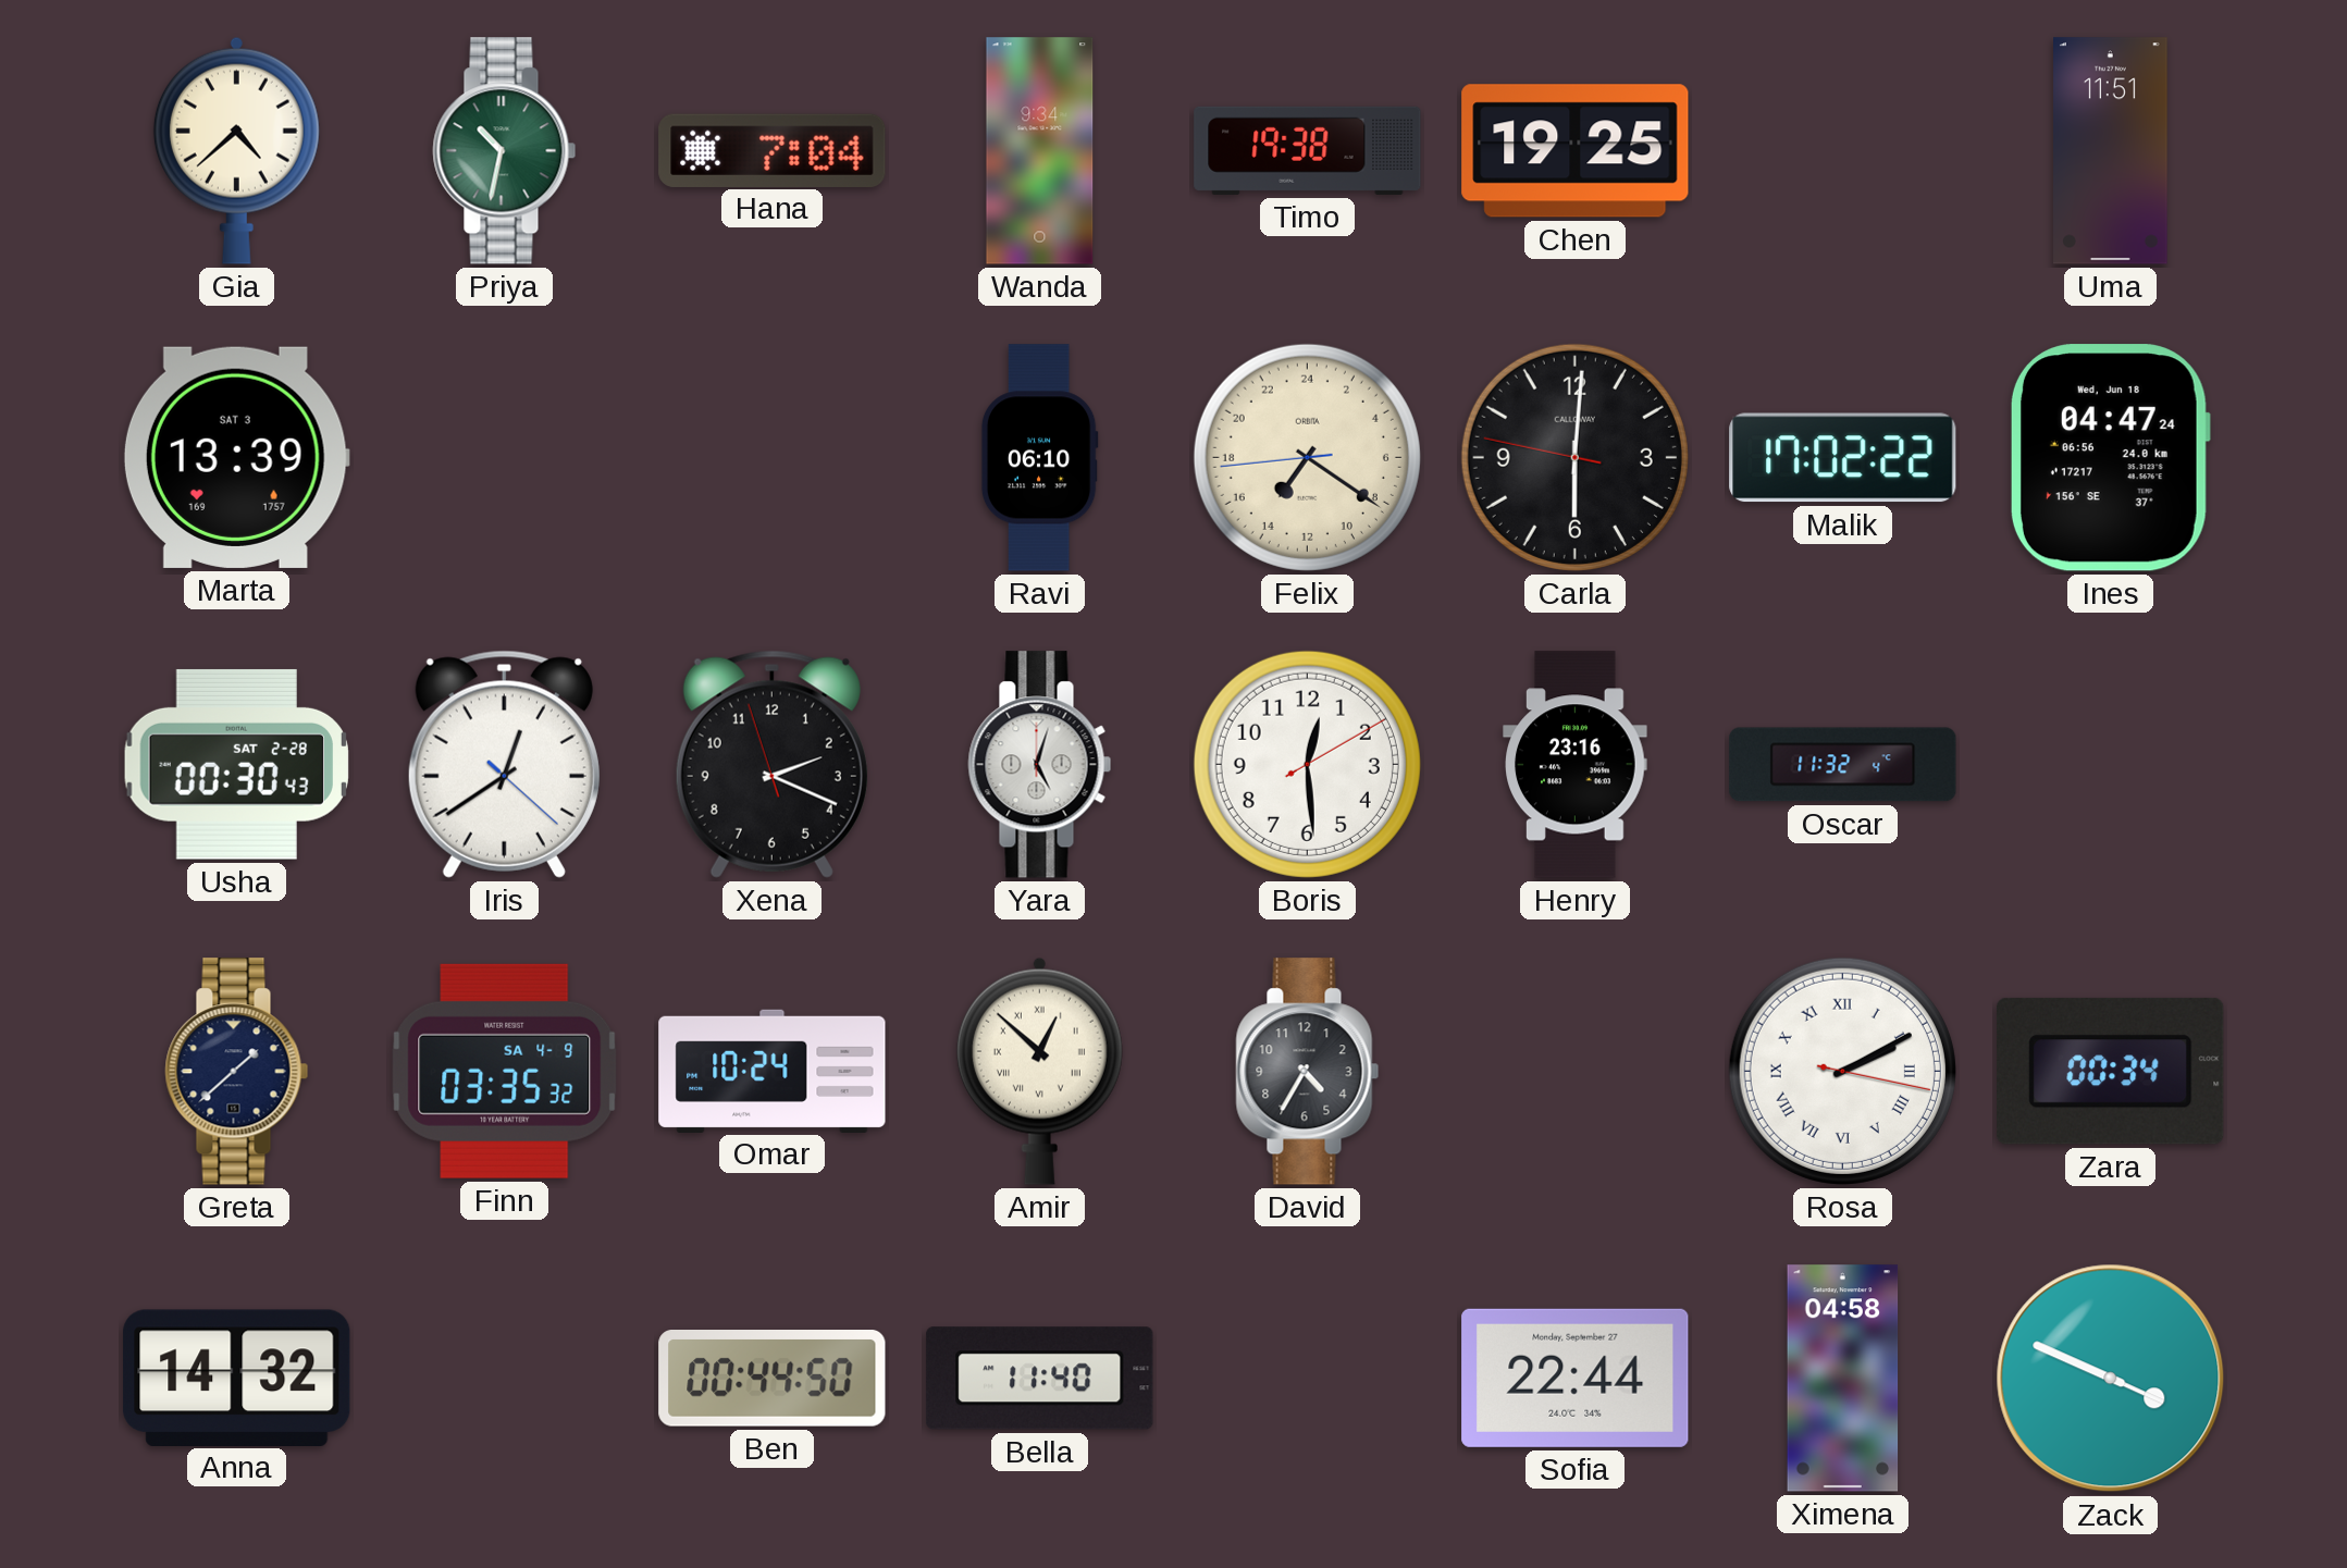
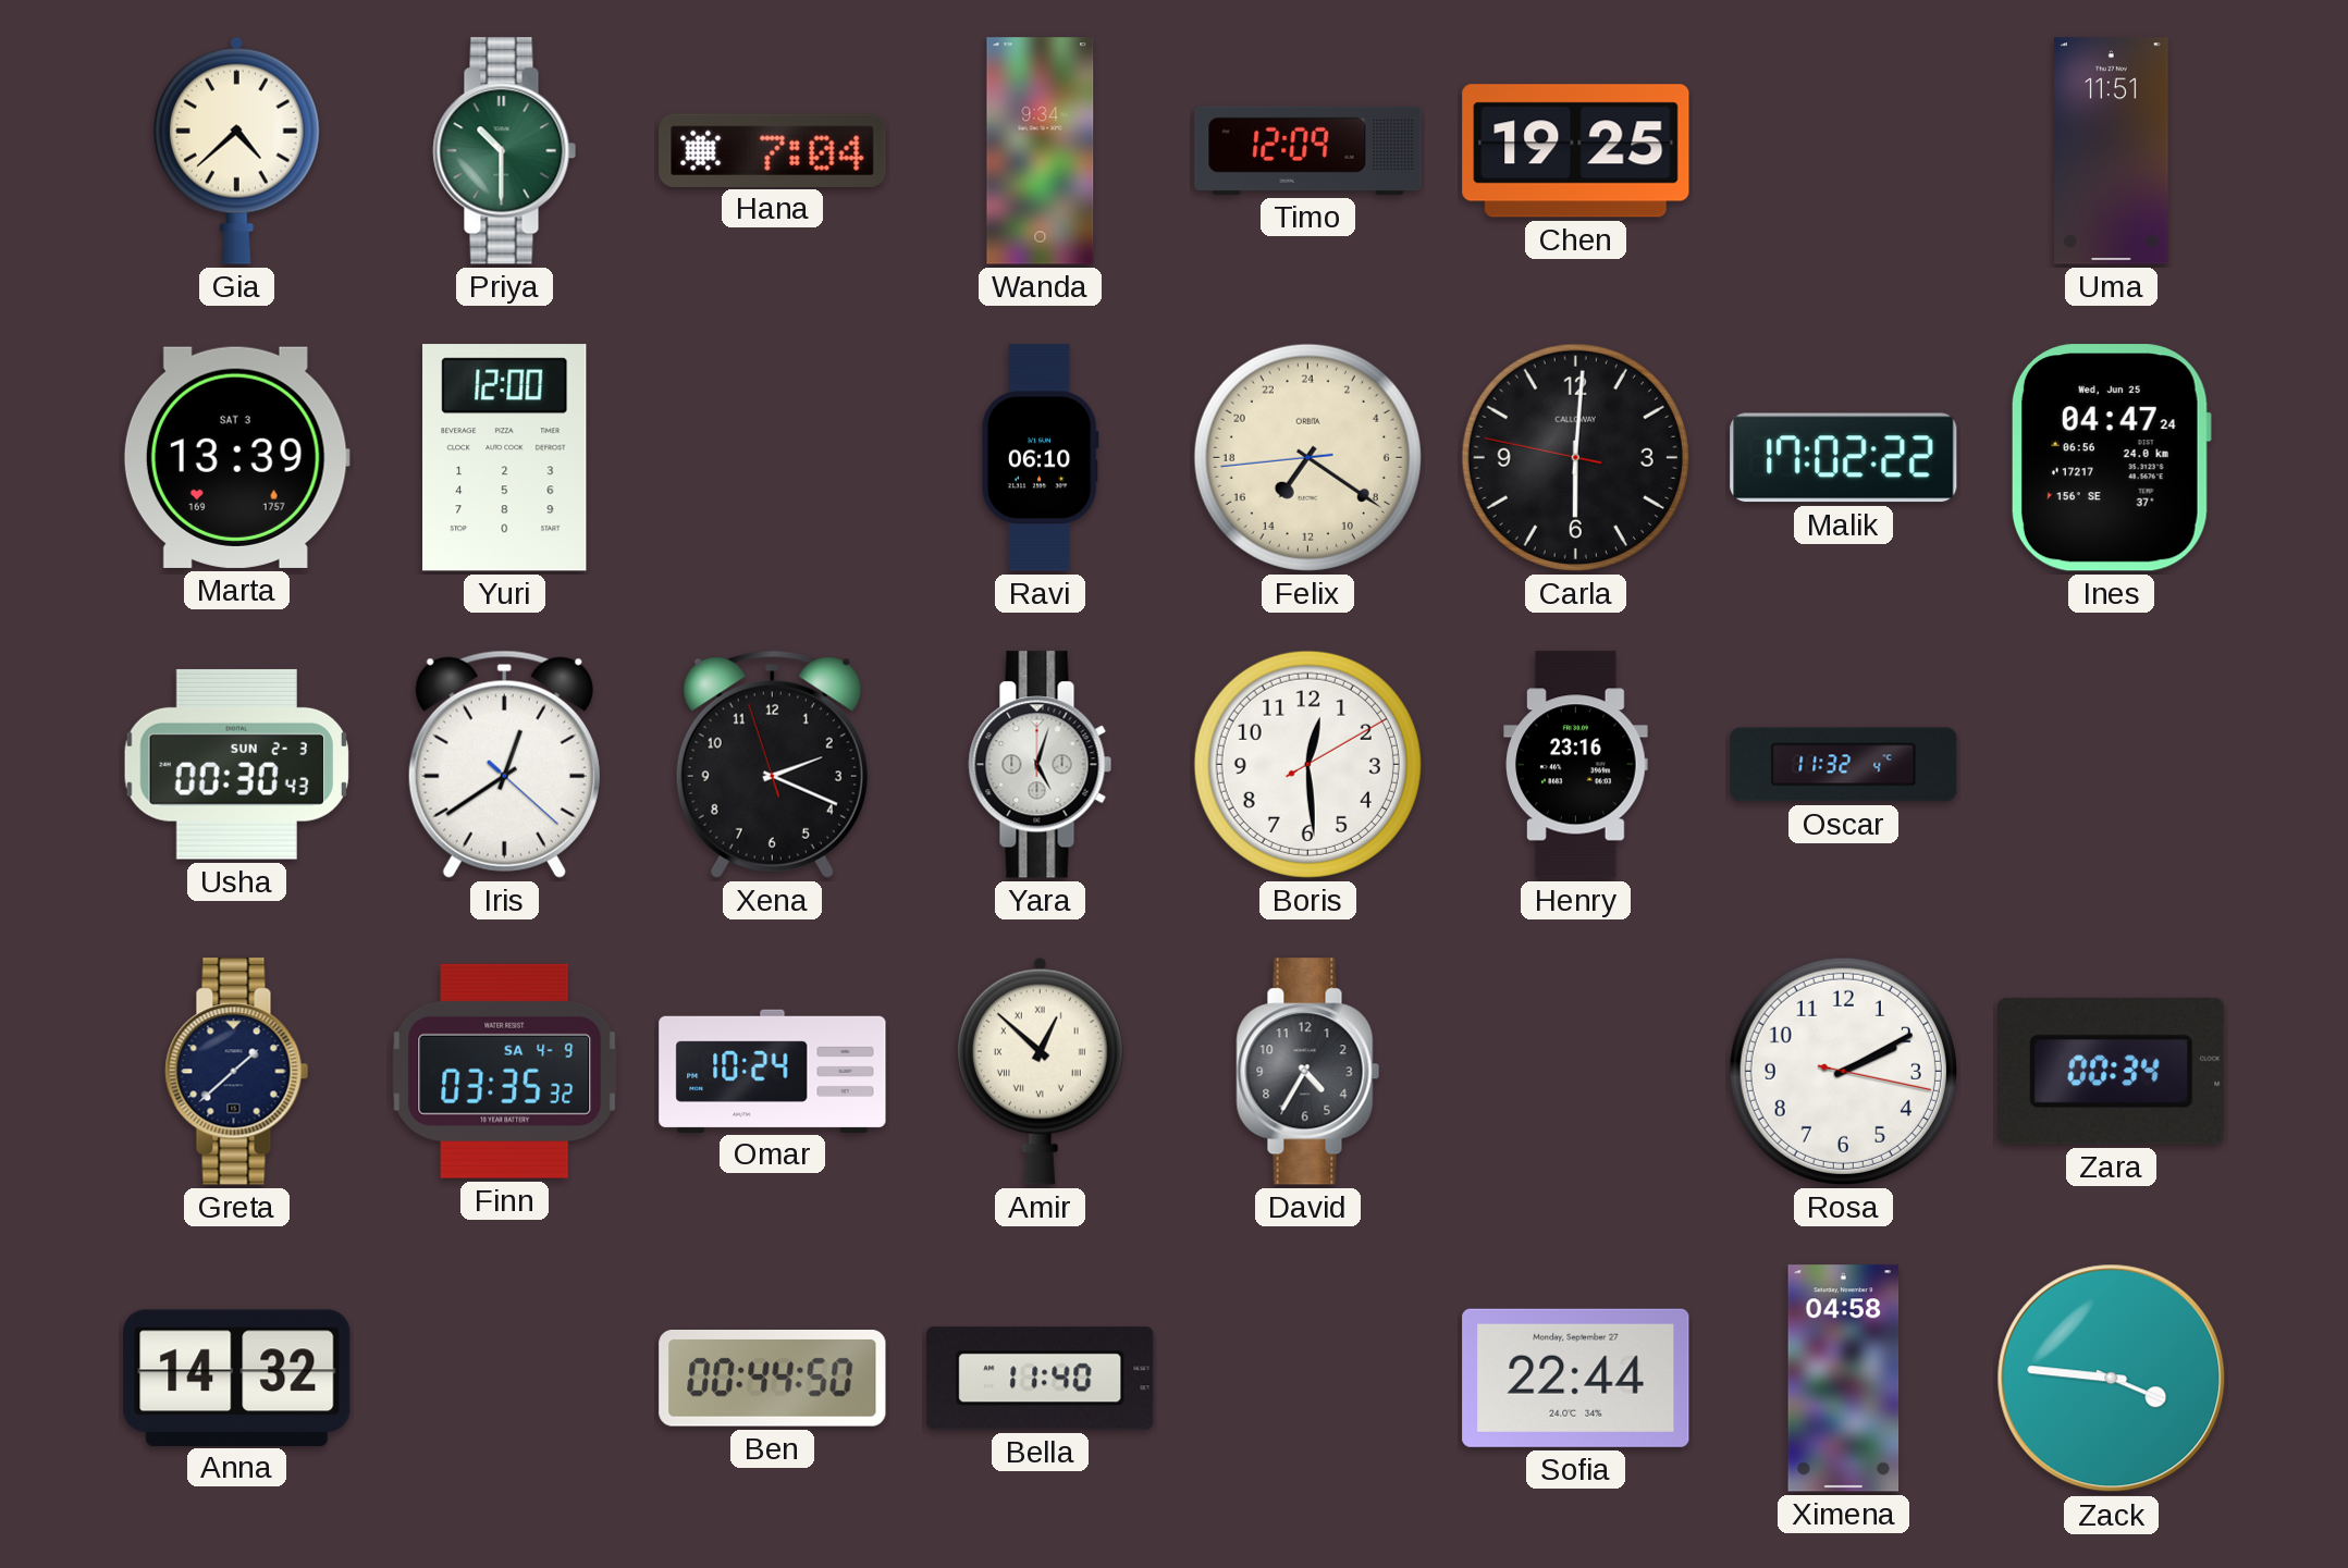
Priya: 10:32 -> 10:30
Timo: 19:38 -> 12:09
Yuri: none -> 12:00
Ines date: Wed, Jun 18 -> Wed, Jun 25
Usha date: SAT 2-28 -> SUN 2-3
Rosa numerals: Roman -> Arabic
Zack: 3:49 -> 3:46
